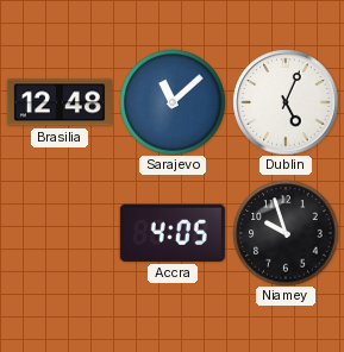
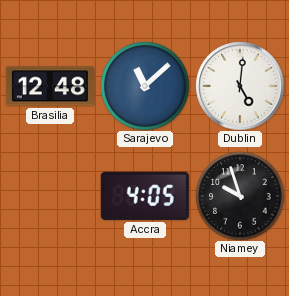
Dublin: 5:04 -> 5:01
